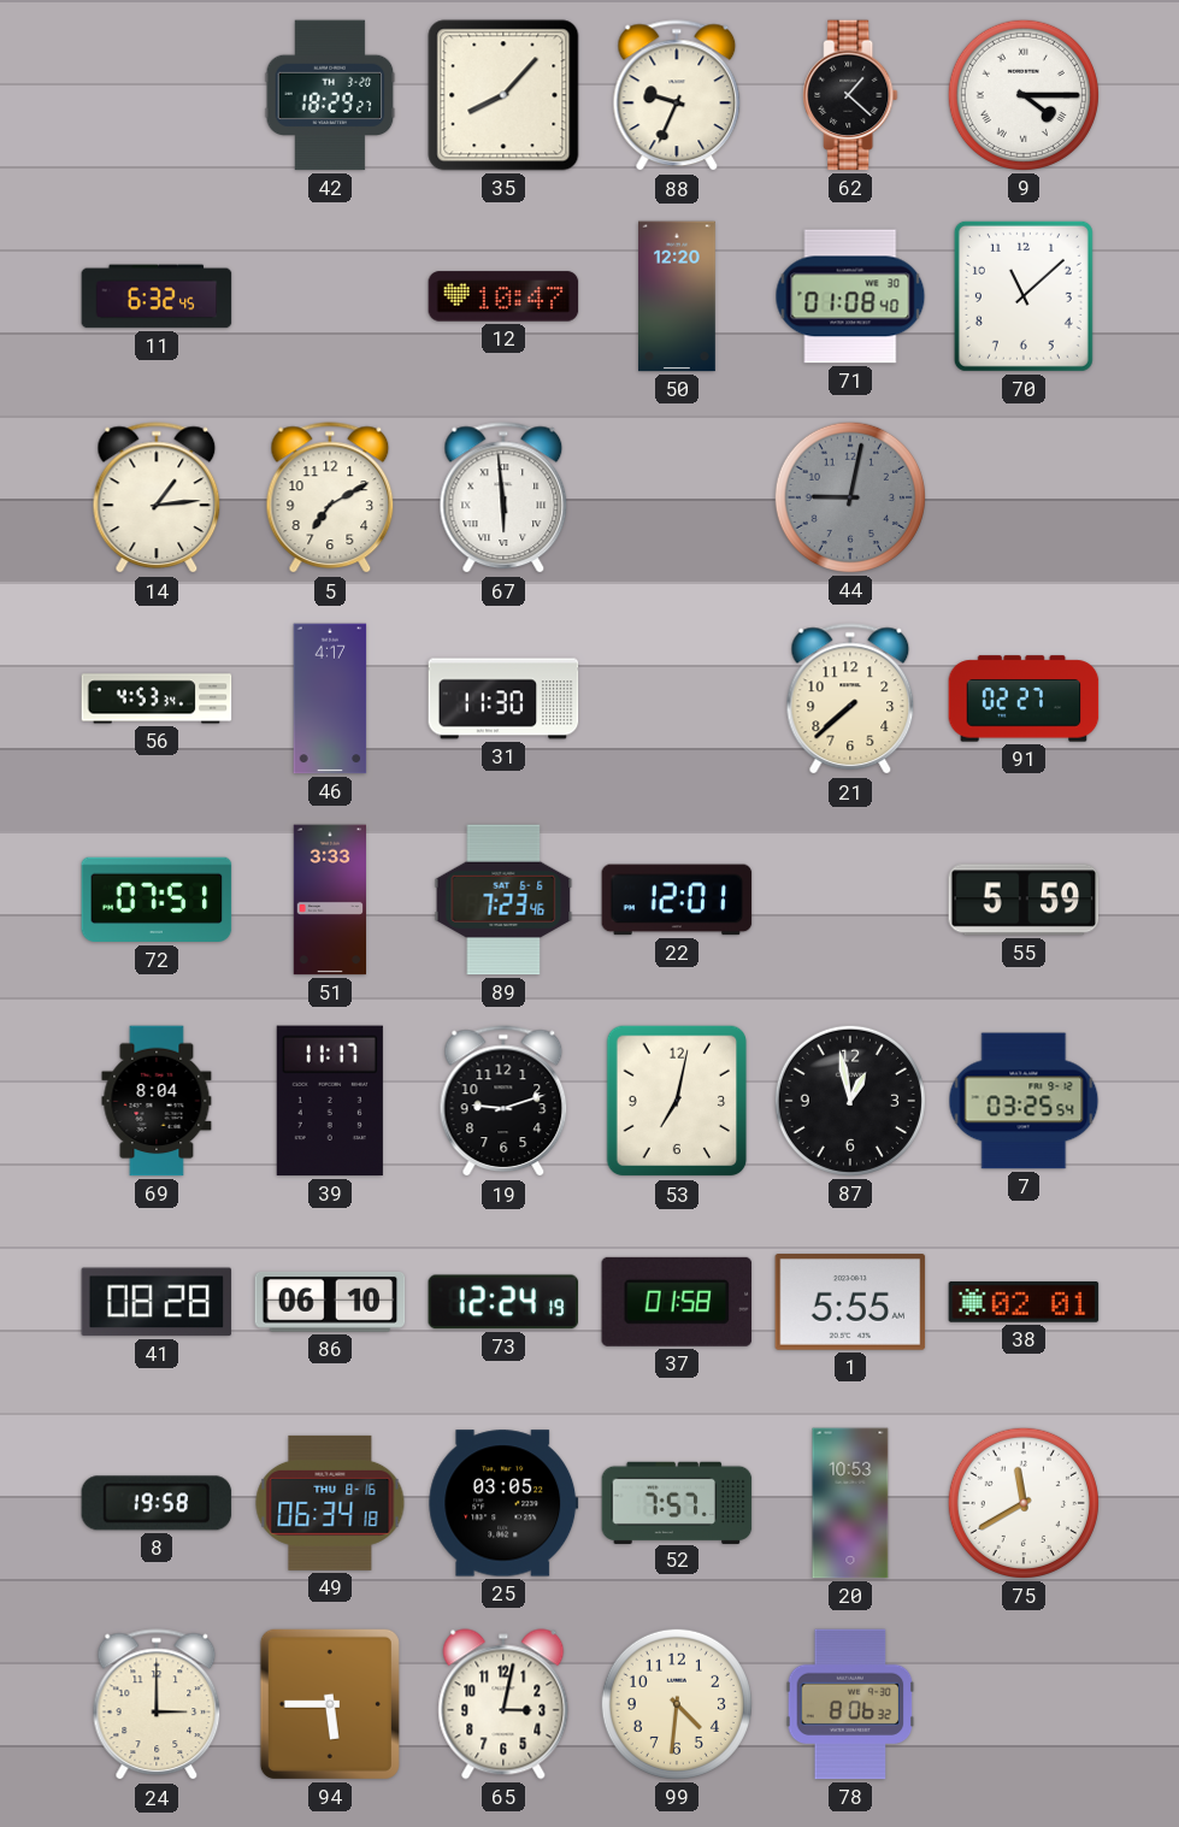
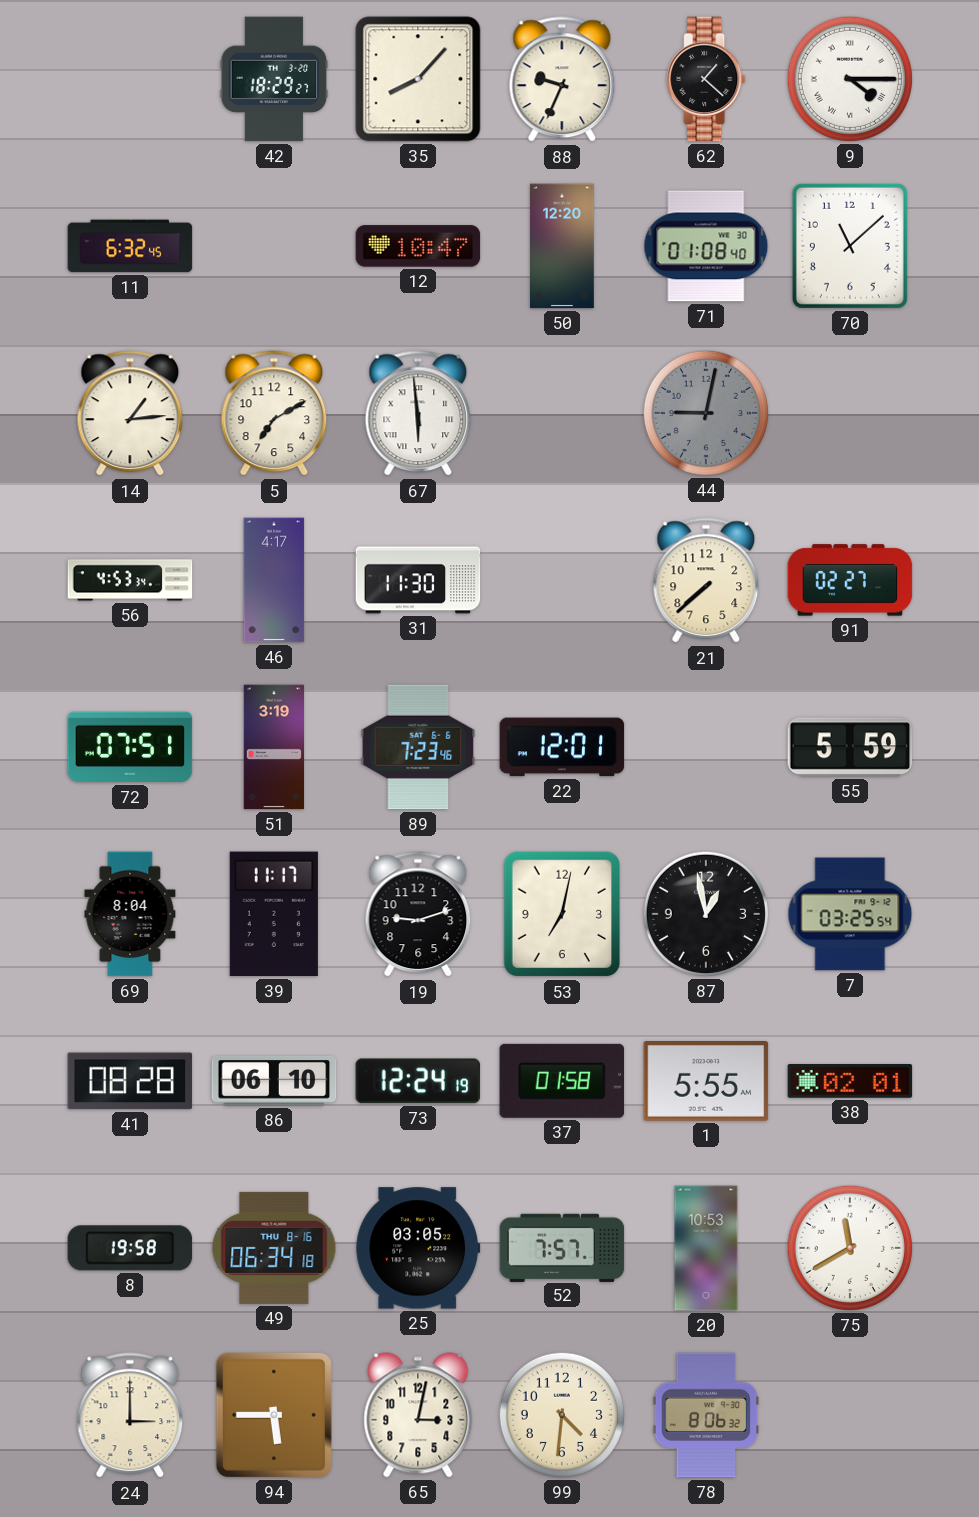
51: 3:33 -> 3:19
